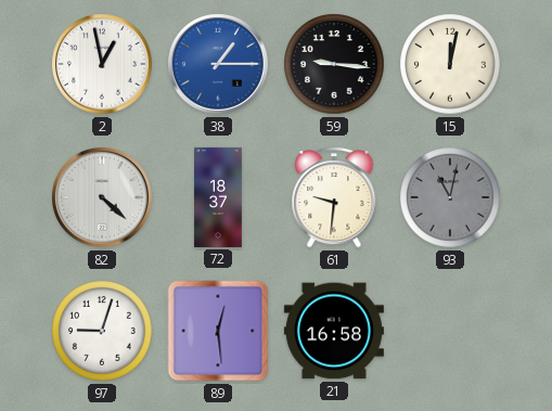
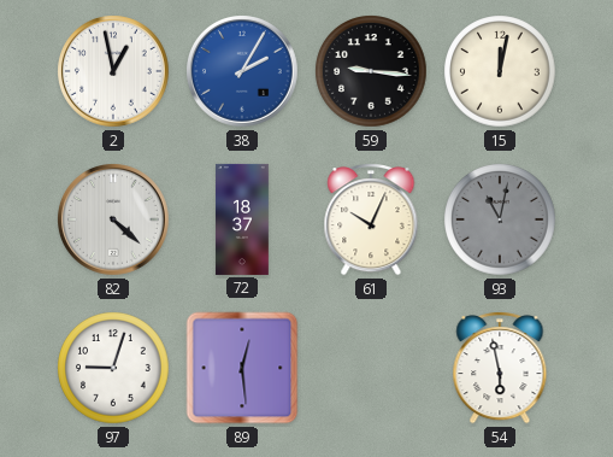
38: 1:15 -> 2:05
61: 9:31 -> 10:04
21: 16:58 -> none
54: none -> 5:58
